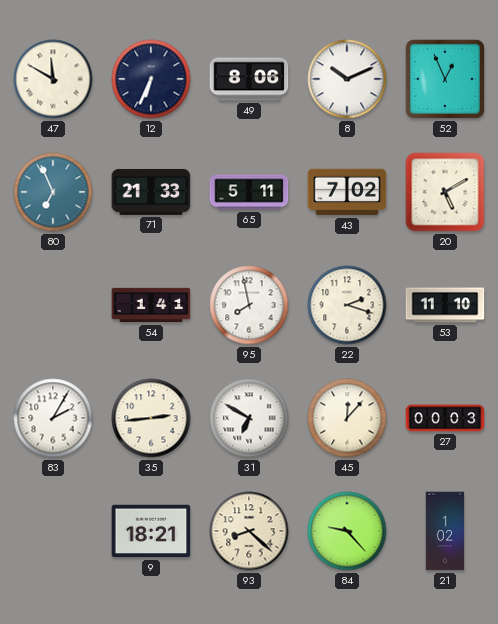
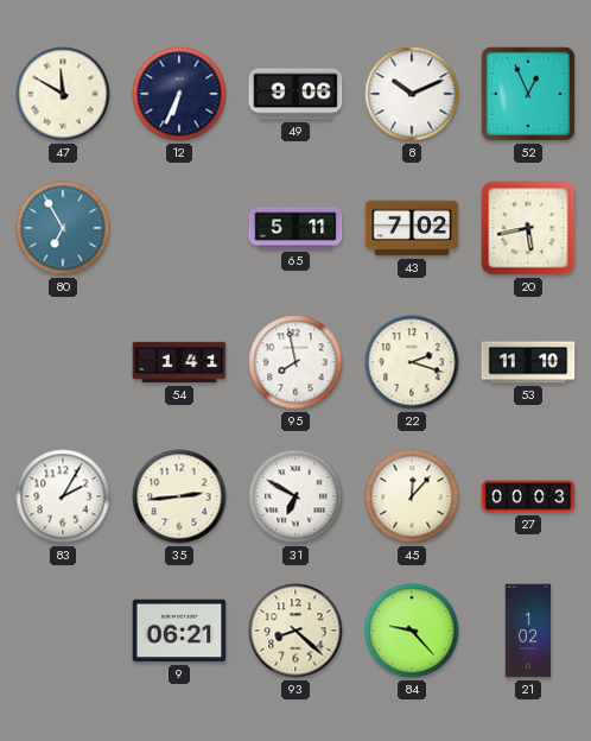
49: 8:06 -> 9:06
80: 6:56 -> 6:55
71: 21:33 -> none
20: 5:10 -> 5:43
9: 18:21 -> 06:21
